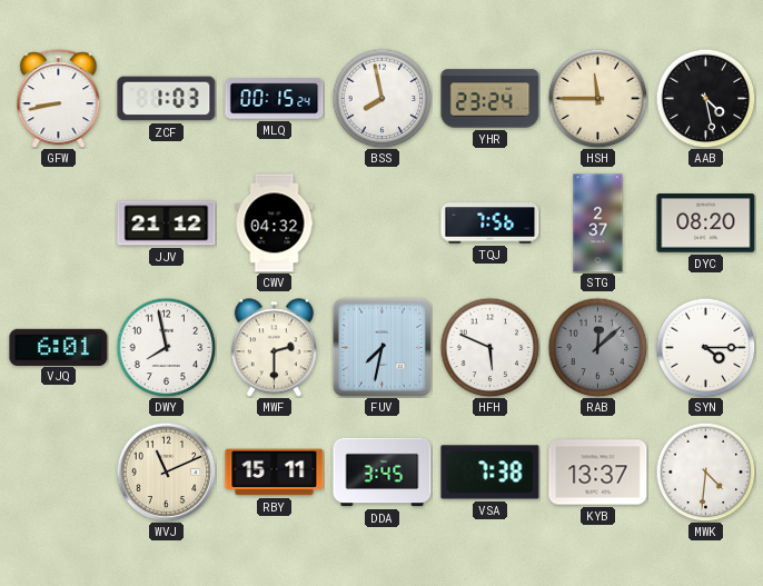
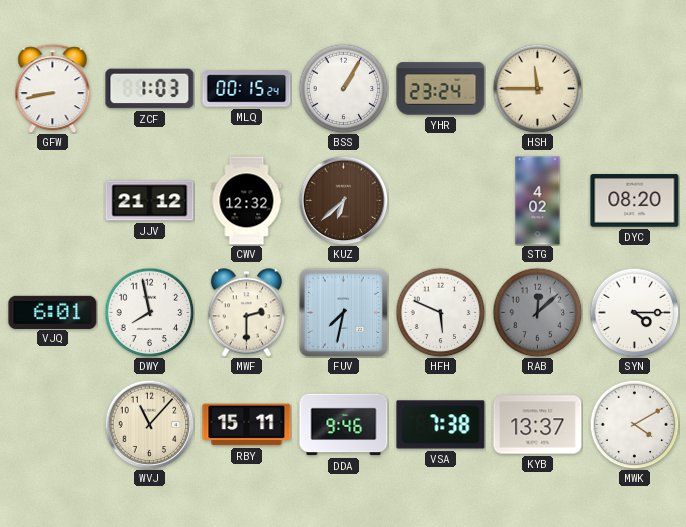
BSS: 7:58 -> 1:05
AAB: 4:28 -> none
CWV: 04:32 -> 12:32
KUZ: none -> 6:38
TQJ: 7:56 -> none
STG: 2:37 -> 4:02
WVJ: 11:11 -> 11:07
DDA: 3:45 -> 9:46
MWK: 4:31 -> 4:10
